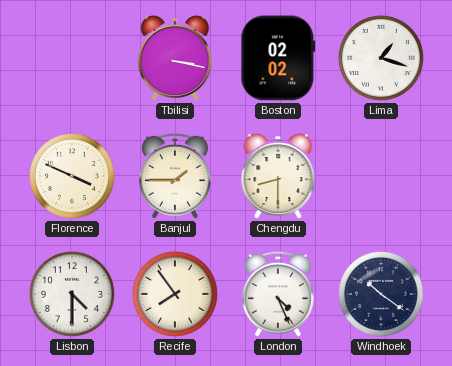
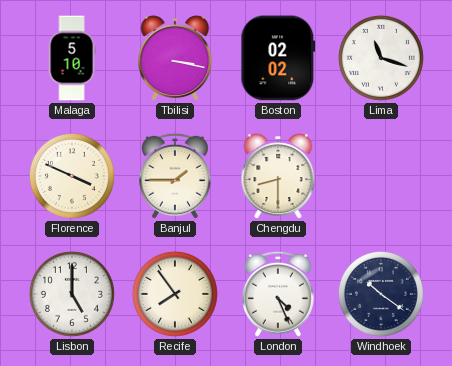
Malaga: none -> 5:10
Lima: 1:18 -> 11:18
Lisbon: 4:30 -> 5:00
